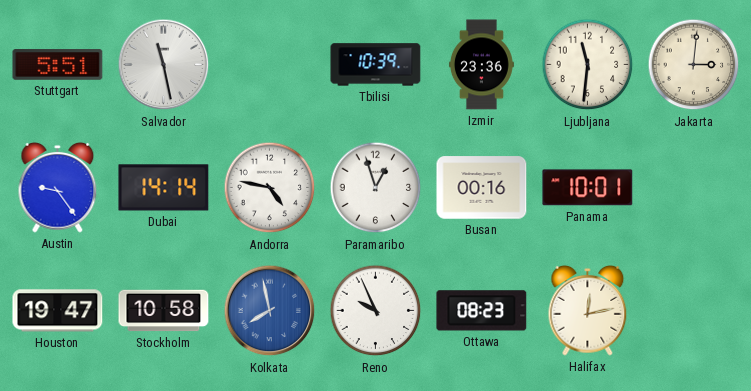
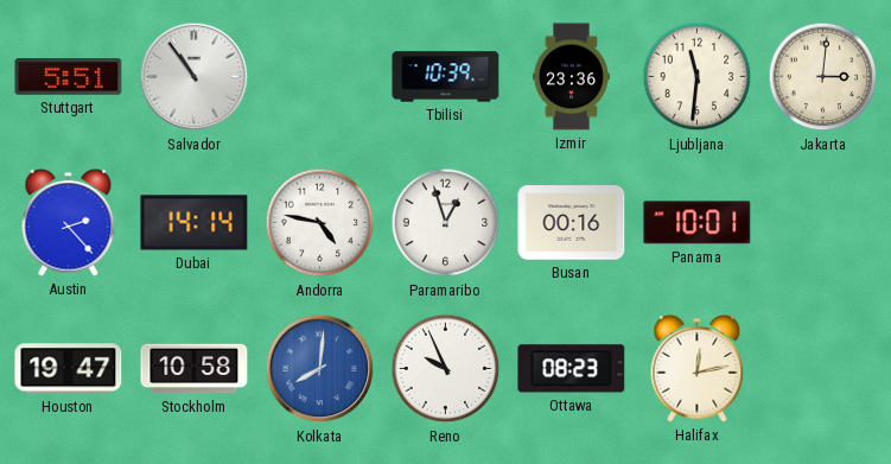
Salvador: 11:28 -> 10:54
Austin: 9:24 -> 2:23
Kolkata: 7:58 -> 8:01
